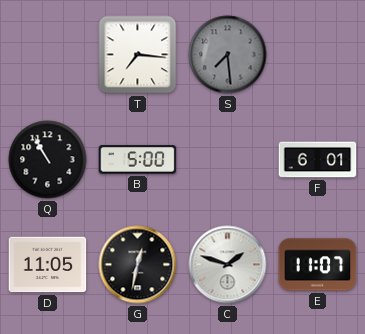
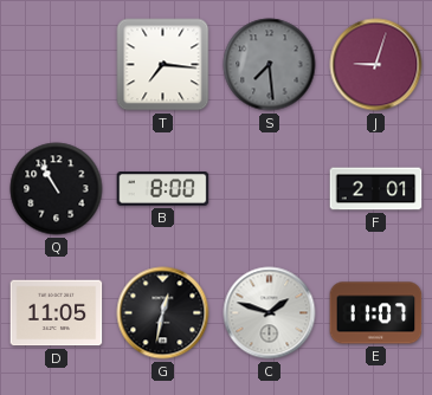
J: none -> 9:03
B: 5:00 -> 8:00
F: 6:01 -> 2:01
